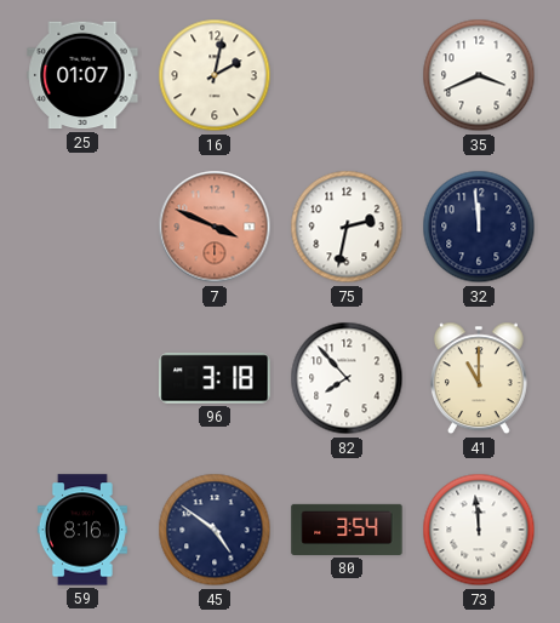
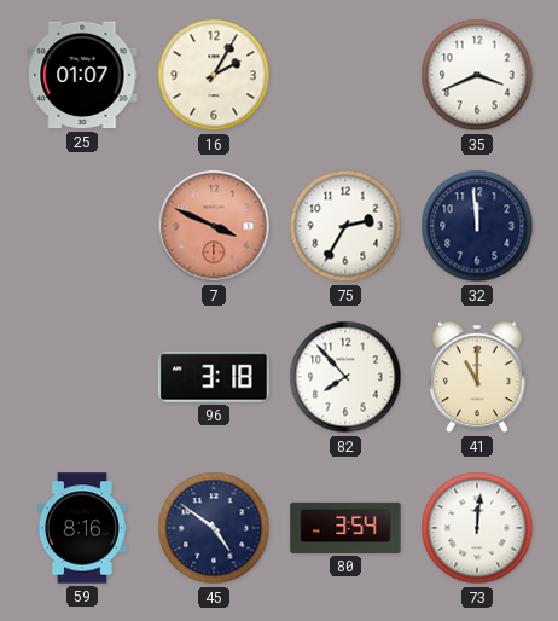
16: 2:02 -> 2:05
75: 2:32 -> 2:35
73: 11:59 -> 12:01
